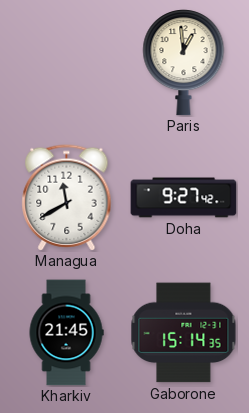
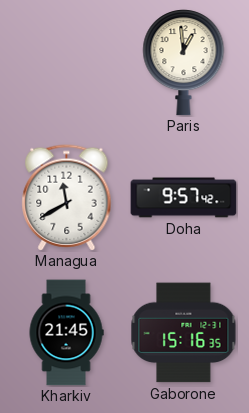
Doha: 9:27 -> 9:57
Gaborone: 15:14 -> 15:16
